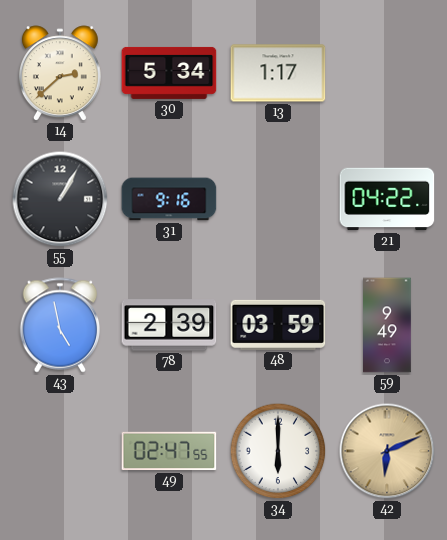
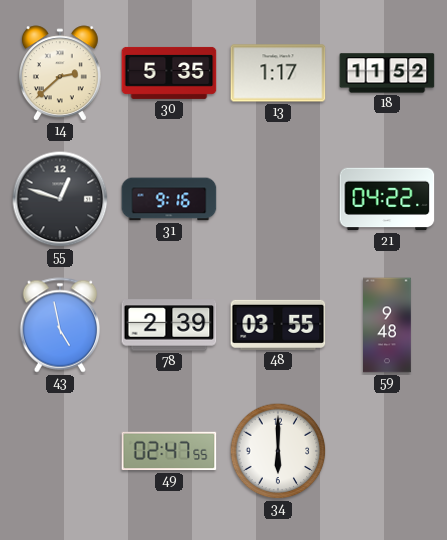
30: 5:34 -> 5:35
18: none -> 11:52
55: 1:05 -> 12:48
48: 03:59 -> 03:55
59: 9:49 -> 9:48
42: 6:11 -> none
